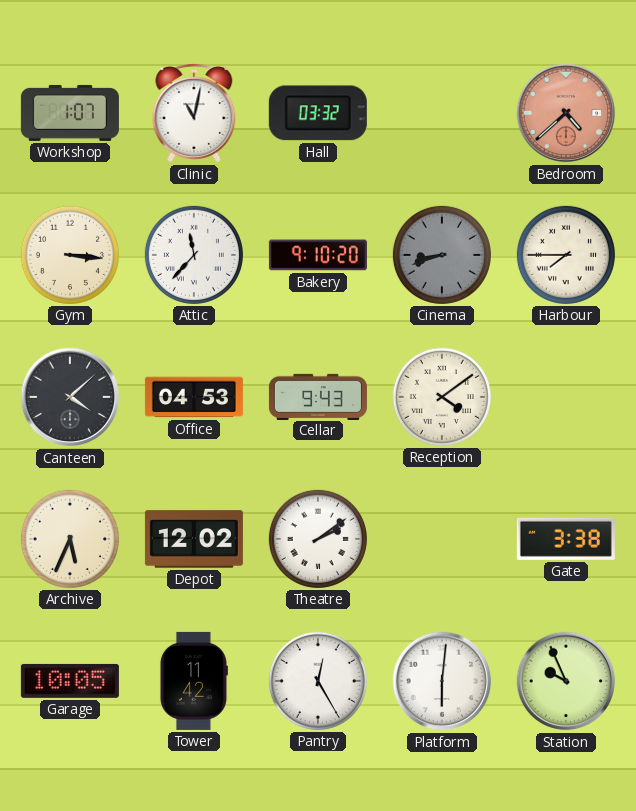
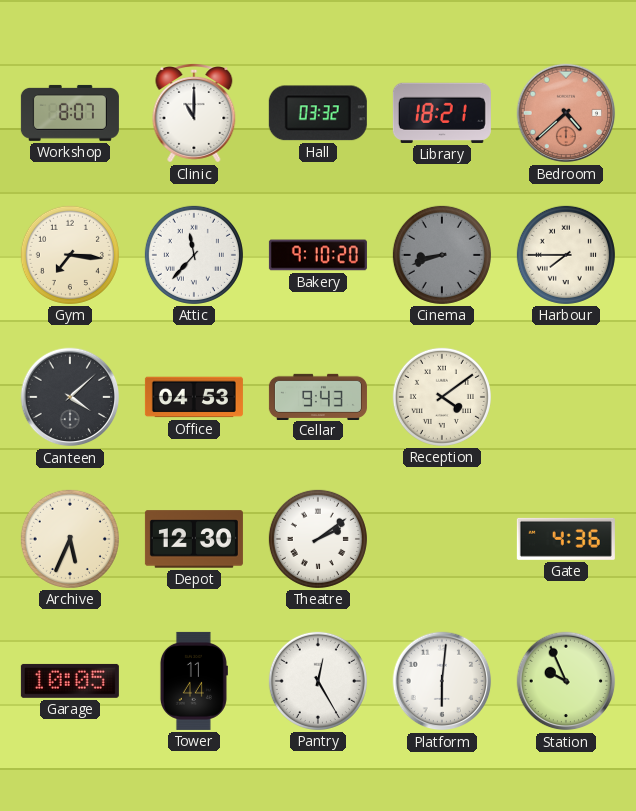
Workshop: 1:07 -> 8:07
Clinic: 11:02 -> 11:00
Library: none -> 18:21
Gym: 3:16 -> 7:16
Depot: 12:02 -> 12:30
Gate: 3:38 -> 4:36
Tower: 11:42 -> 11:44
